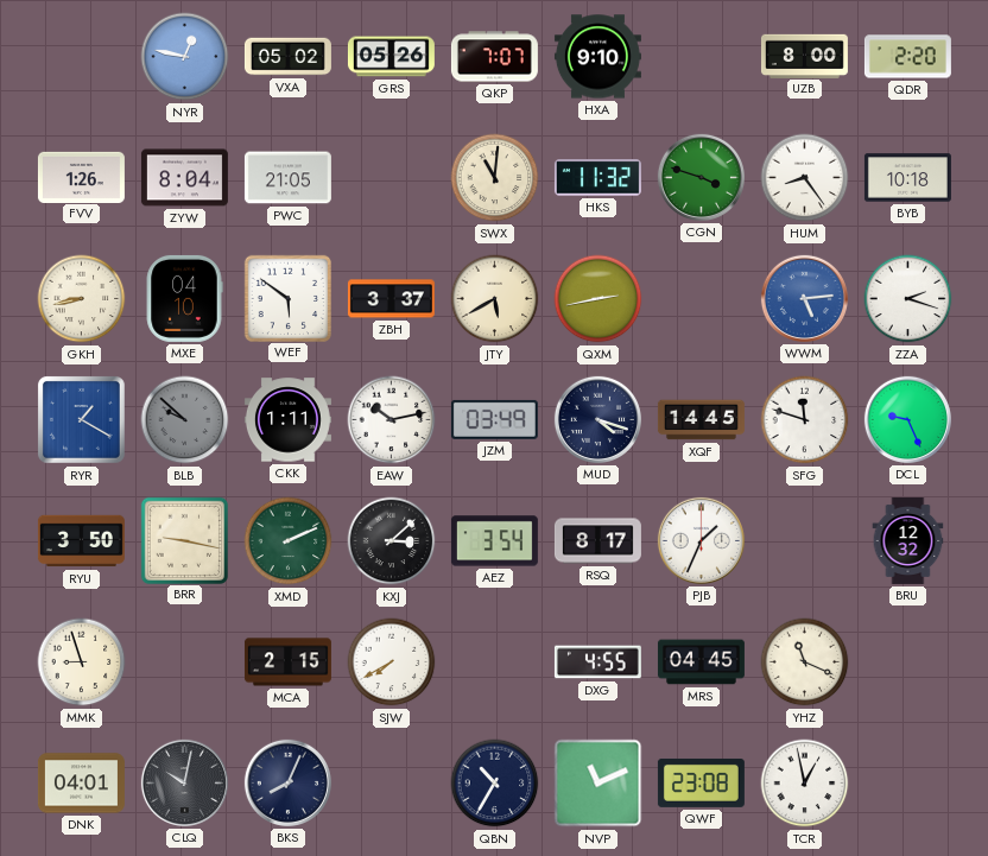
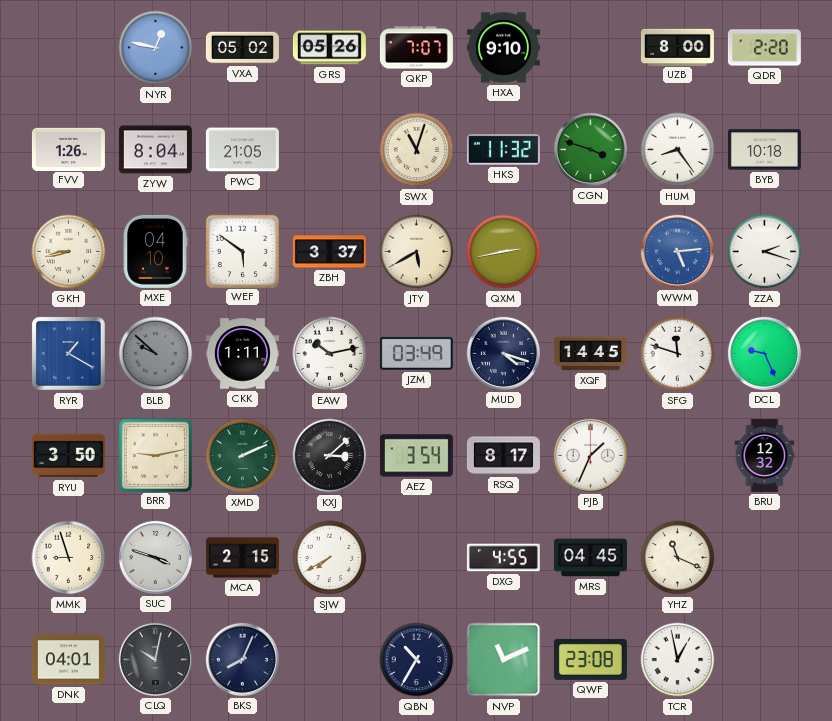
SWX: 11:01 -> 11:03
BRR: 9:17 -> 9:13
SUC: none -> 3:48
